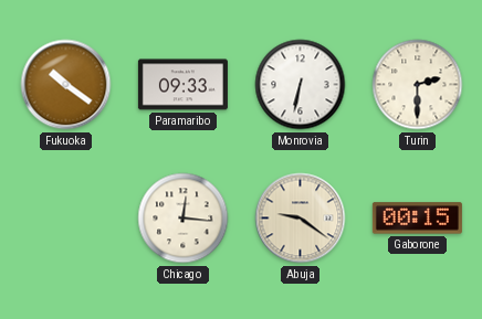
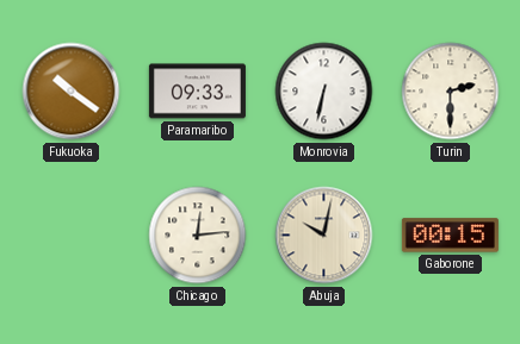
Chicago: 12:16 -> 12:14
Abuja: 9:21 -> 10:02
